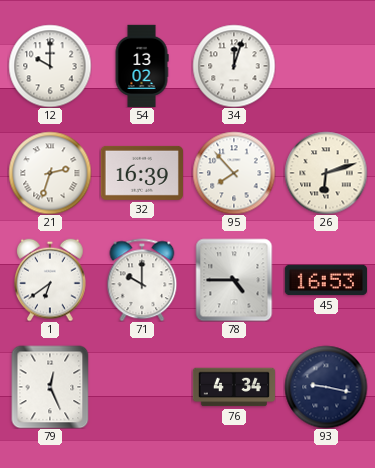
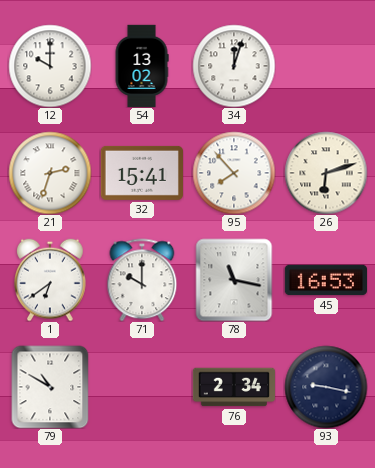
32: 16:39 -> 15:41
78: 4:45 -> 11:17
79: 12:26 -> 10:50
76: 4:34 -> 2:34
